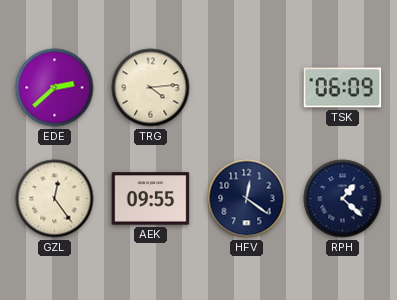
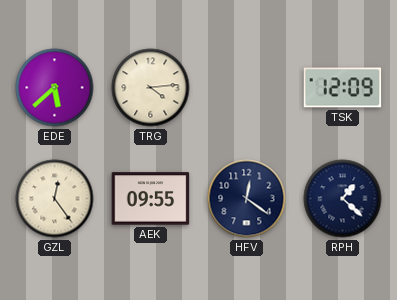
EDE: 2:38 -> 5:38
TSK: 06:09 -> 12:09
